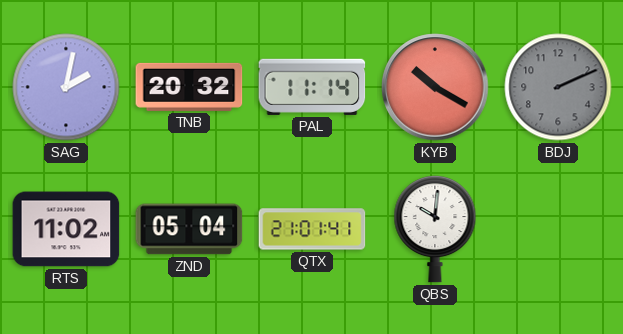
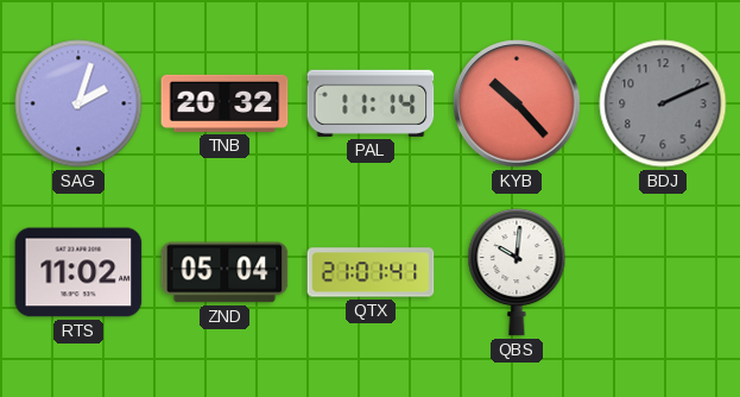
SAG: 2:02 -> 2:03
KYB: 10:20 -> 10:23
